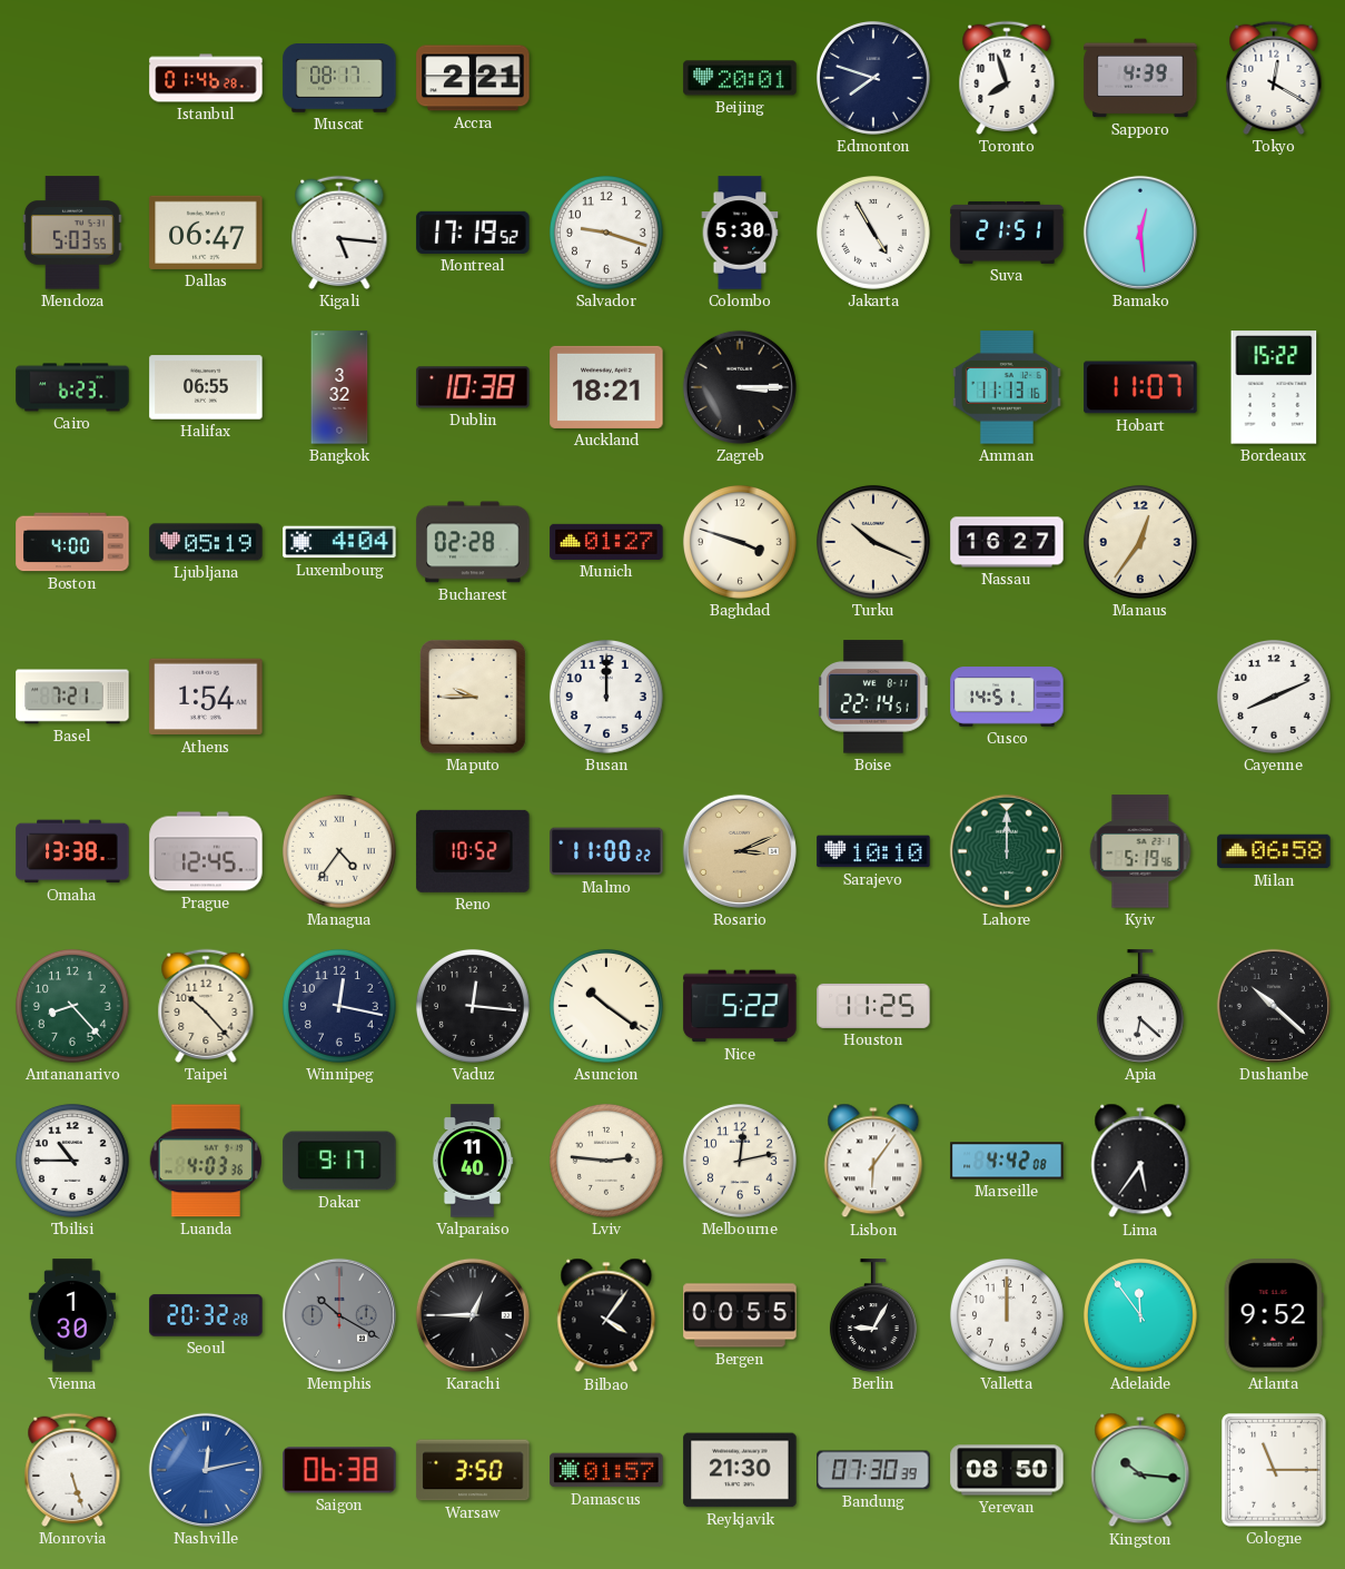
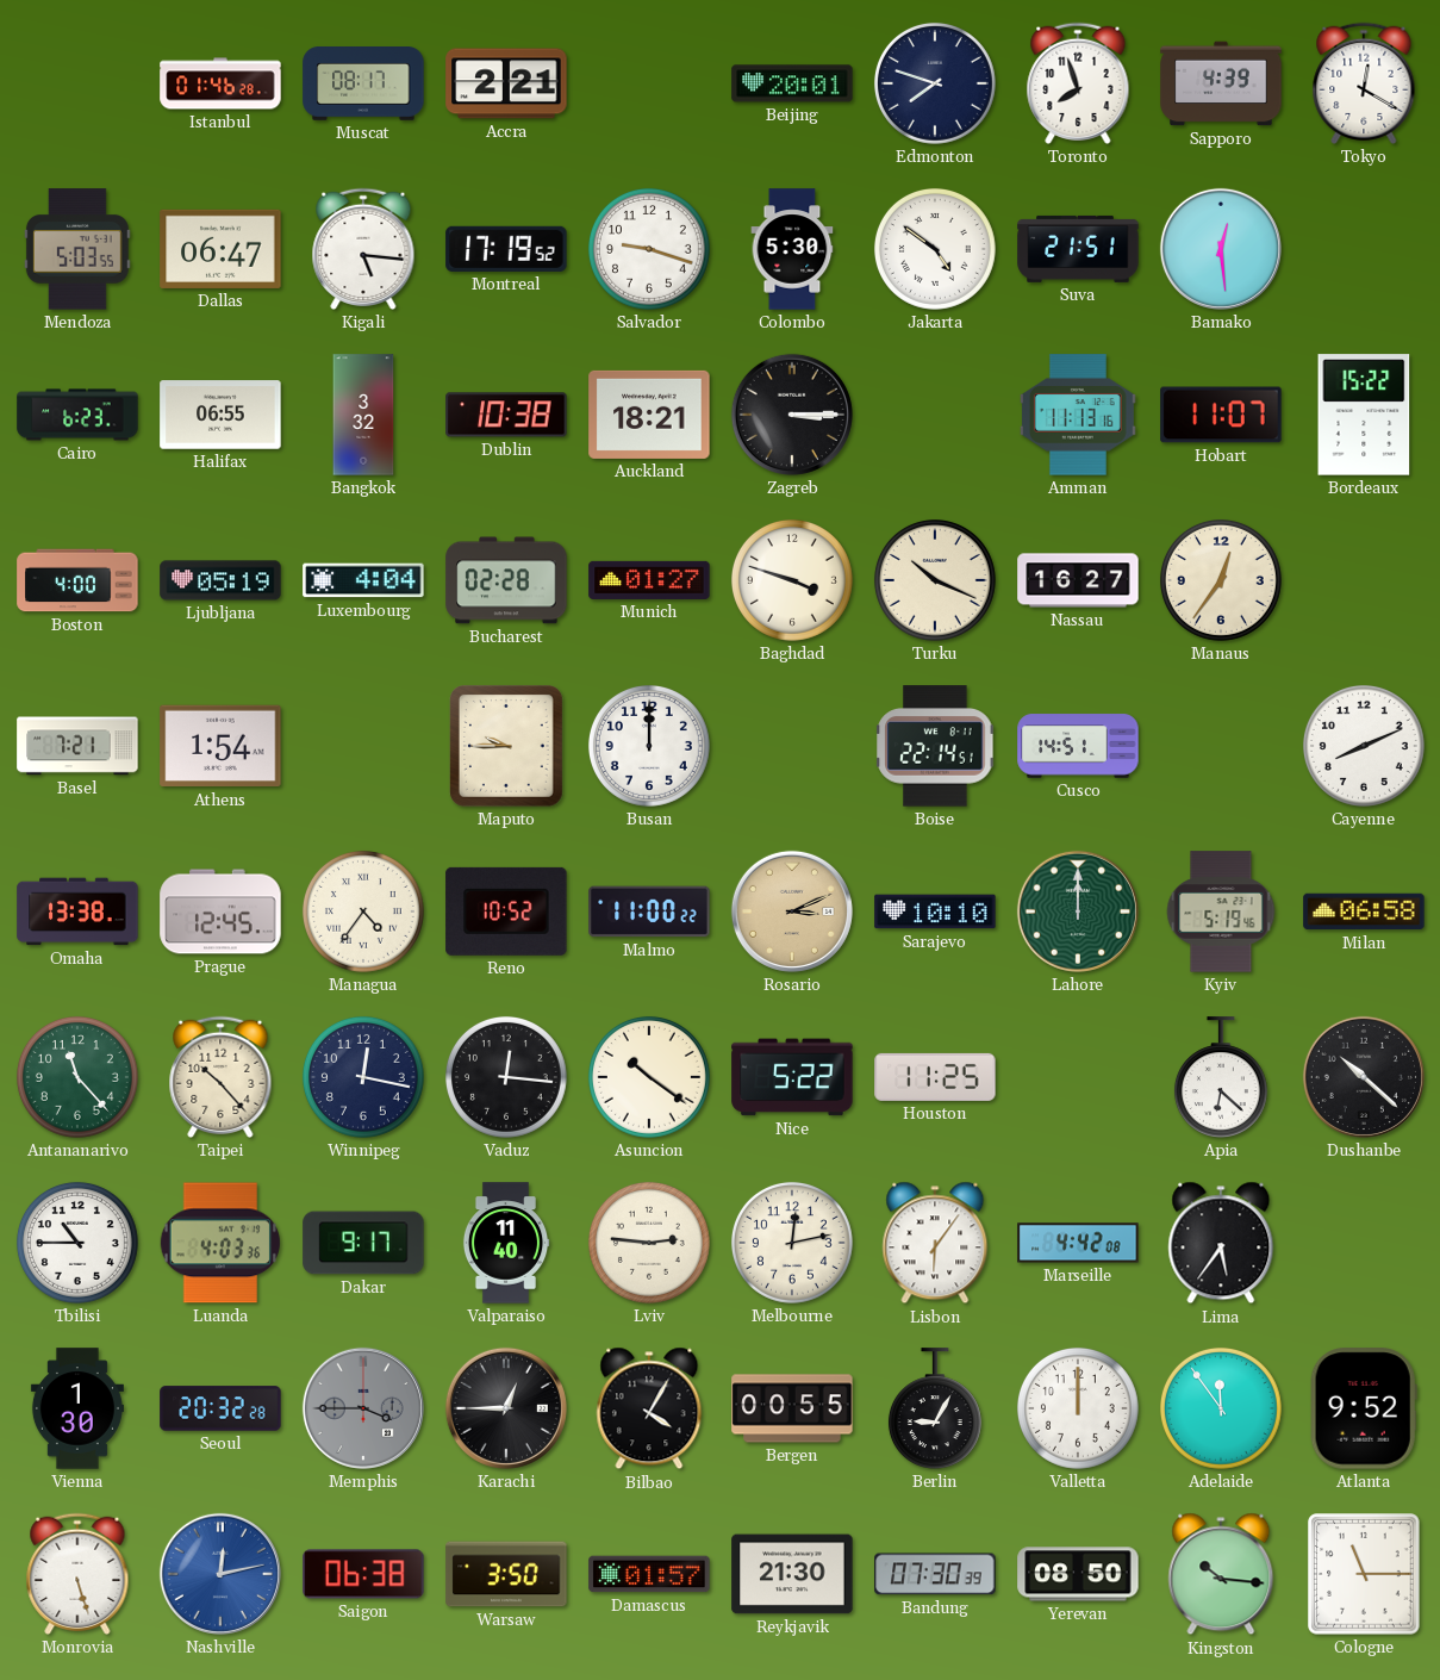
Jakarta: 4:55 -> 4:51
Antananarivo: 8:23 -> 11:23
Memphis: 10:20 -> 3:45
Bilbao: 4:06 -> 4:05
